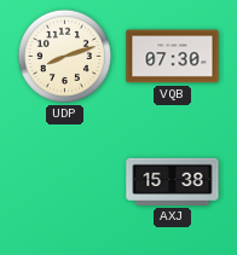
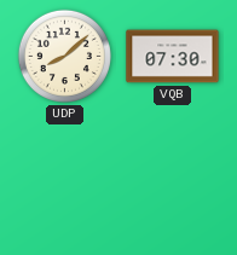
UDP: 8:12 -> 8:08
AXJ: 15:38 -> none
